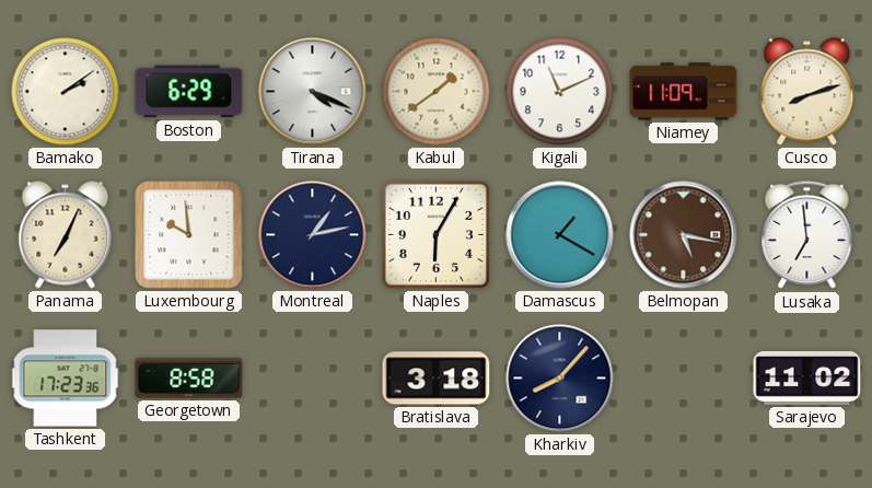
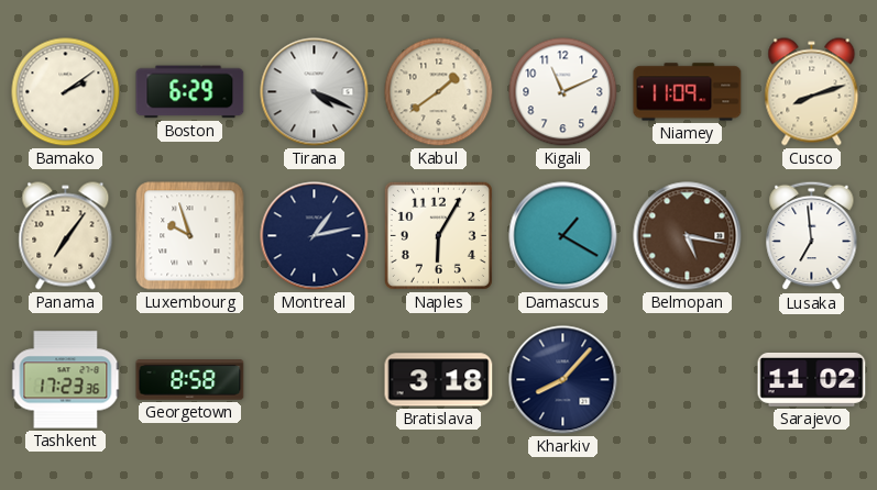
Panama: 7:04 -> 7:06
Luxembourg: 9:59 -> 9:57
